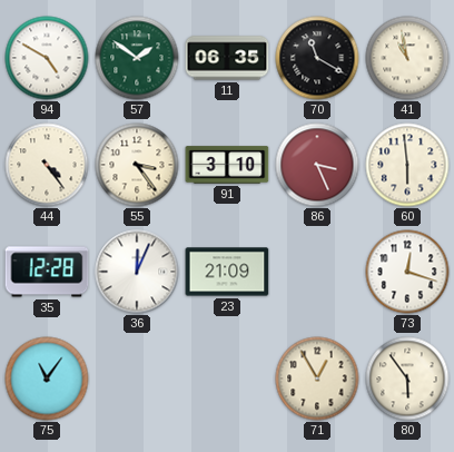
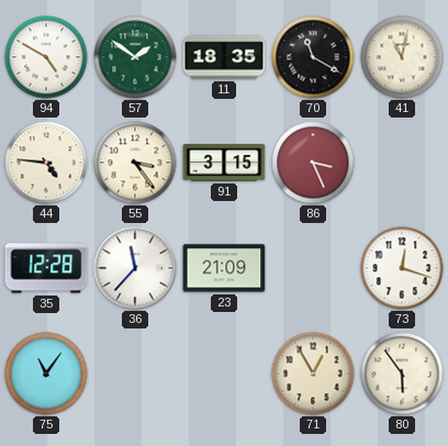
11: 06:35 -> 18:35
41: 10:58 -> 11:02
44: 4:24 -> 4:46
91: 3:10 -> 3:15
60: 5:59 -> none
36: 12:04 -> 11:37
